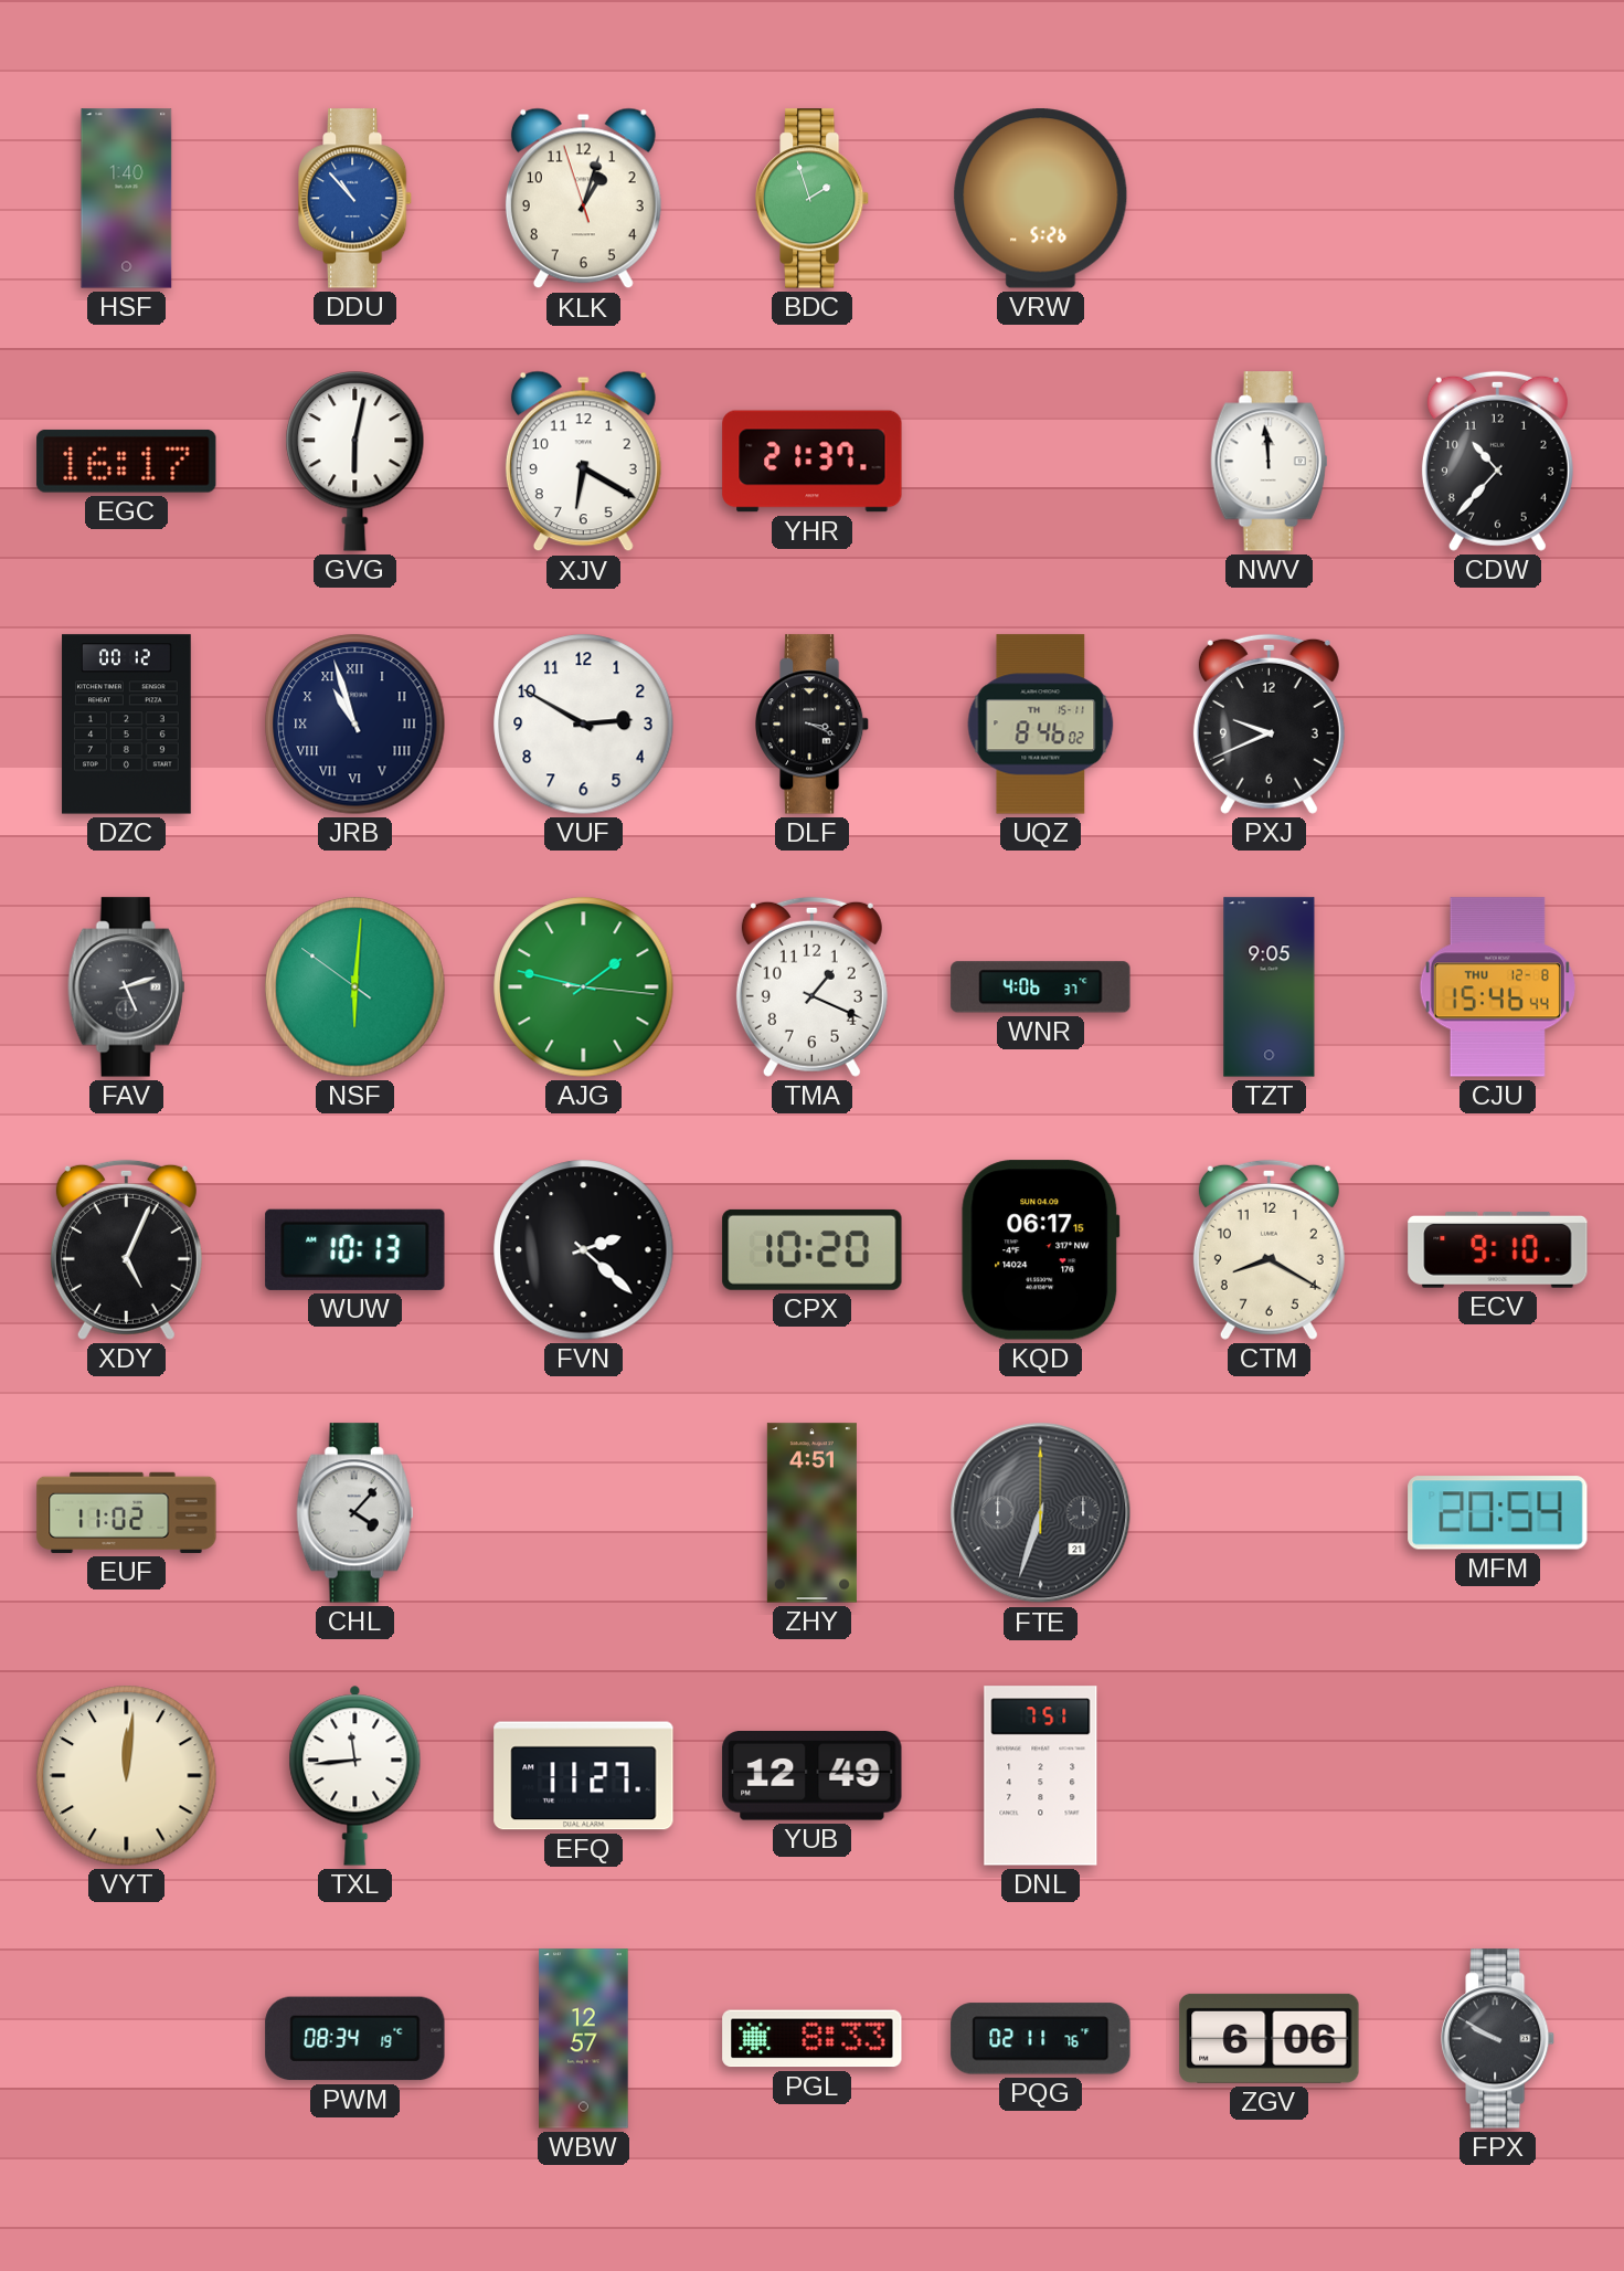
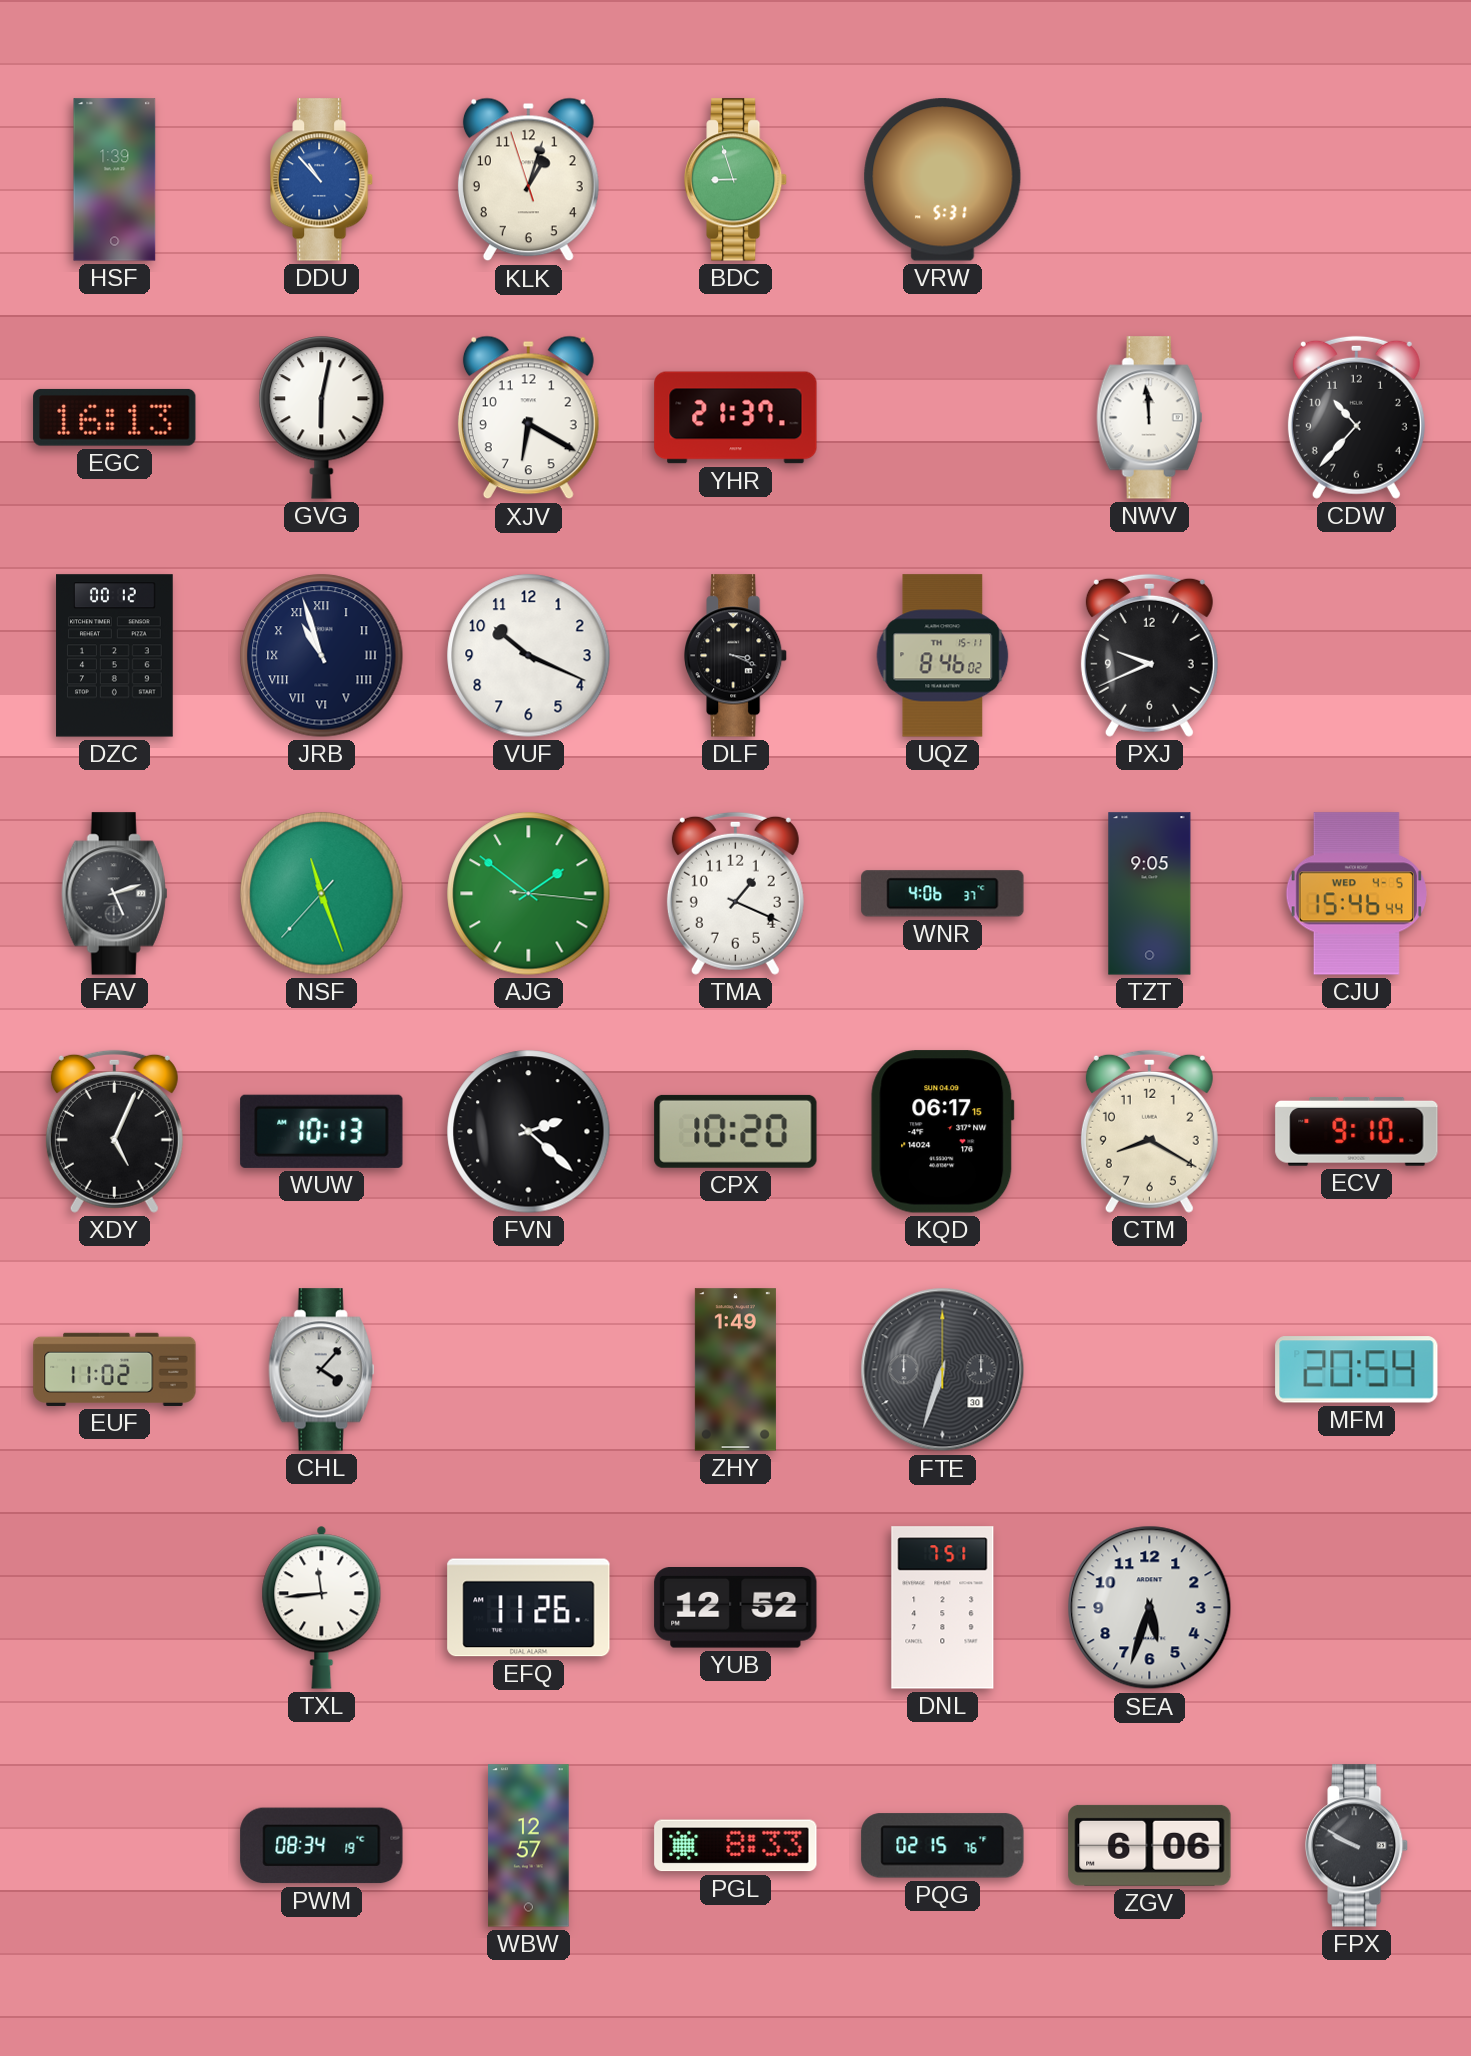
HSF: 1:40 -> 1:39
BDC: 1:57 -> 8:57
VRW: 5:26 -> 5:31
EGC: 16:17 -> 16:13
VUF: 2:50 -> 10:19
NSF: 6:00 -> 11:26
AJG: 1:47 -> 1:51
CJU date: THU 12-8 -> WED 4-5
ZHY: 4:51 -> 1:49
FTE date: 21 -> 30
VYT: 12:01 -> none
EFQ: 11:27 -> 11:26
YUB: 12:49 -> 12:52
SEA: none -> 5:33
PQG: 02:11 -> 02:15
